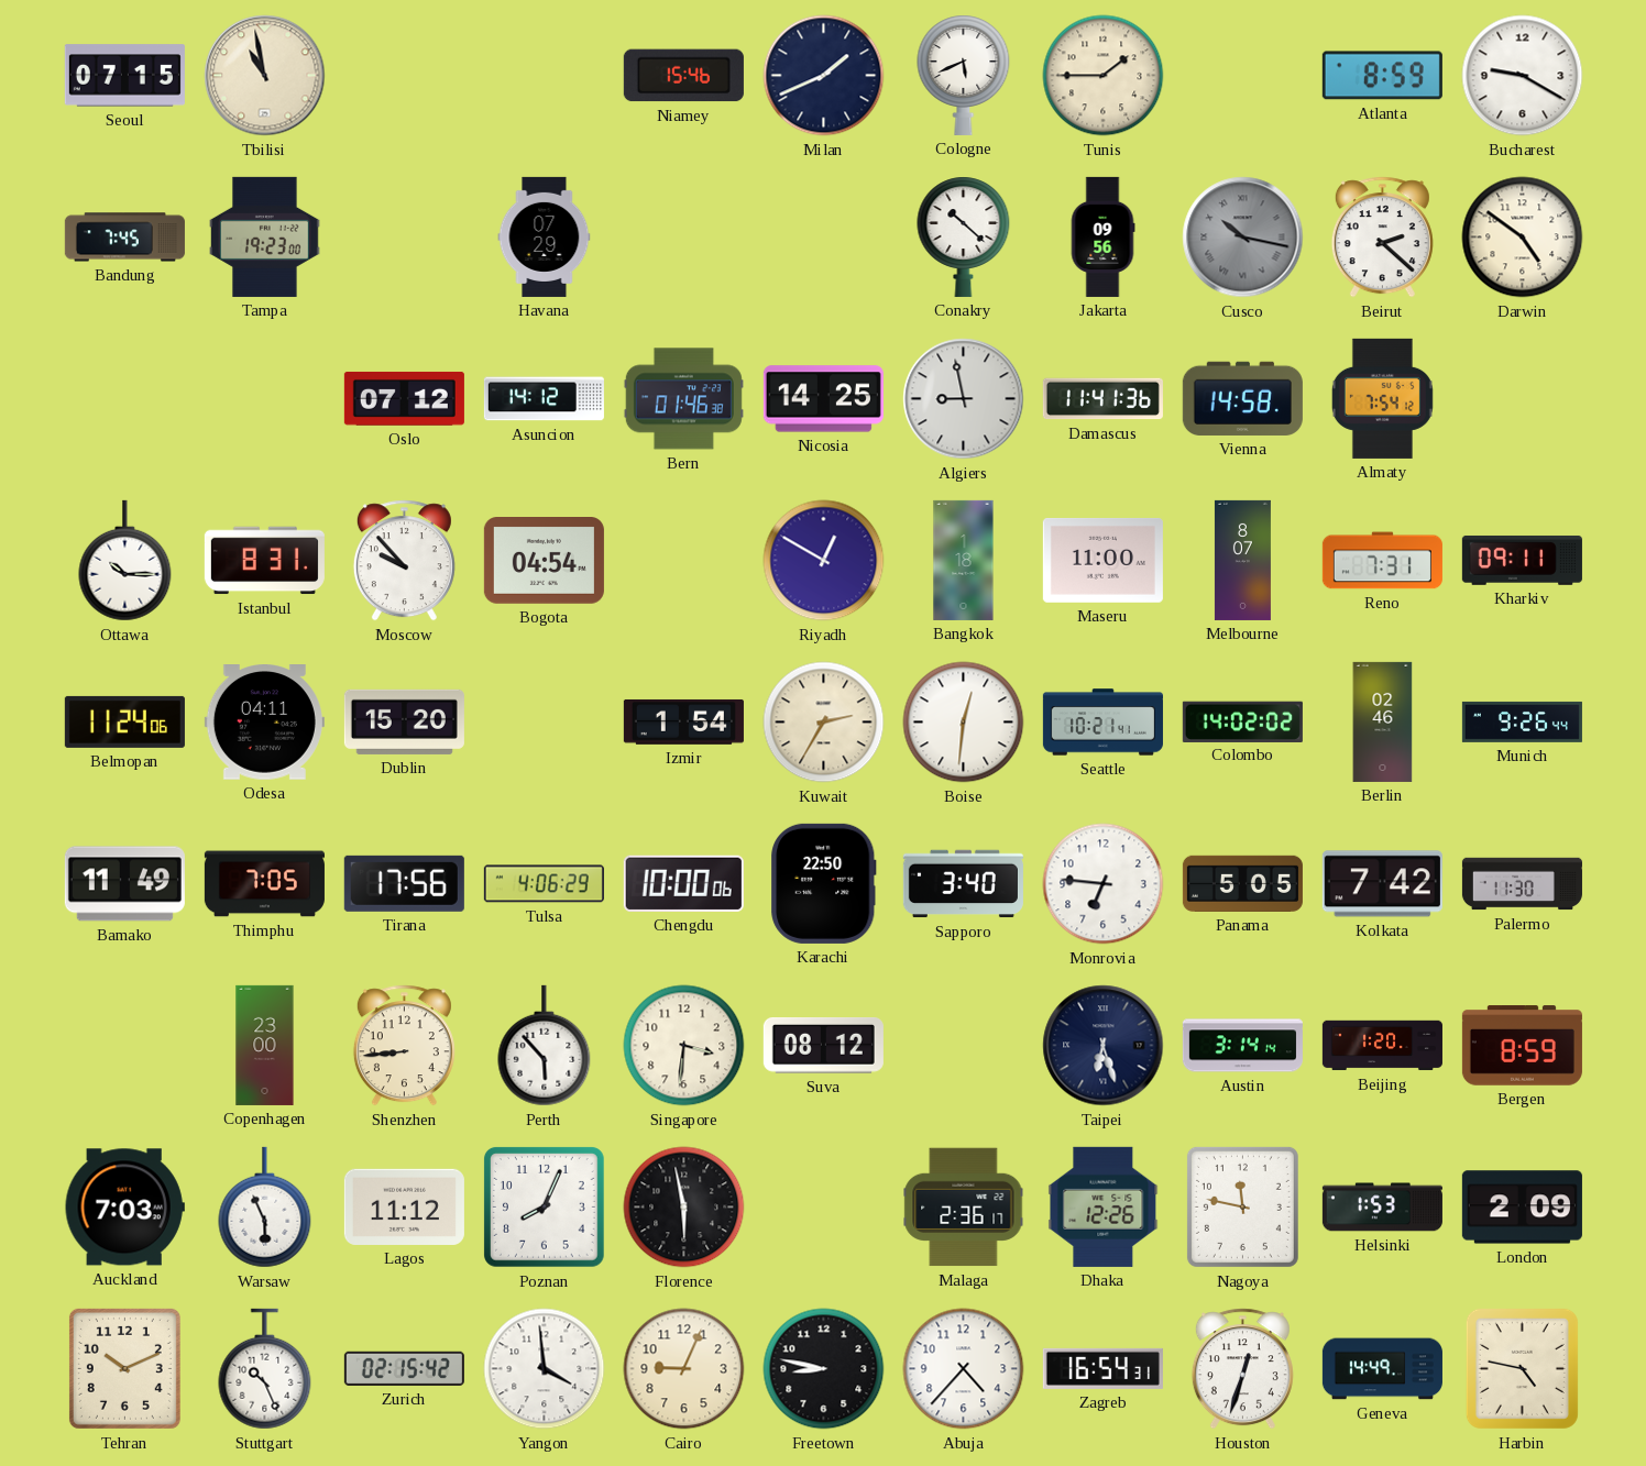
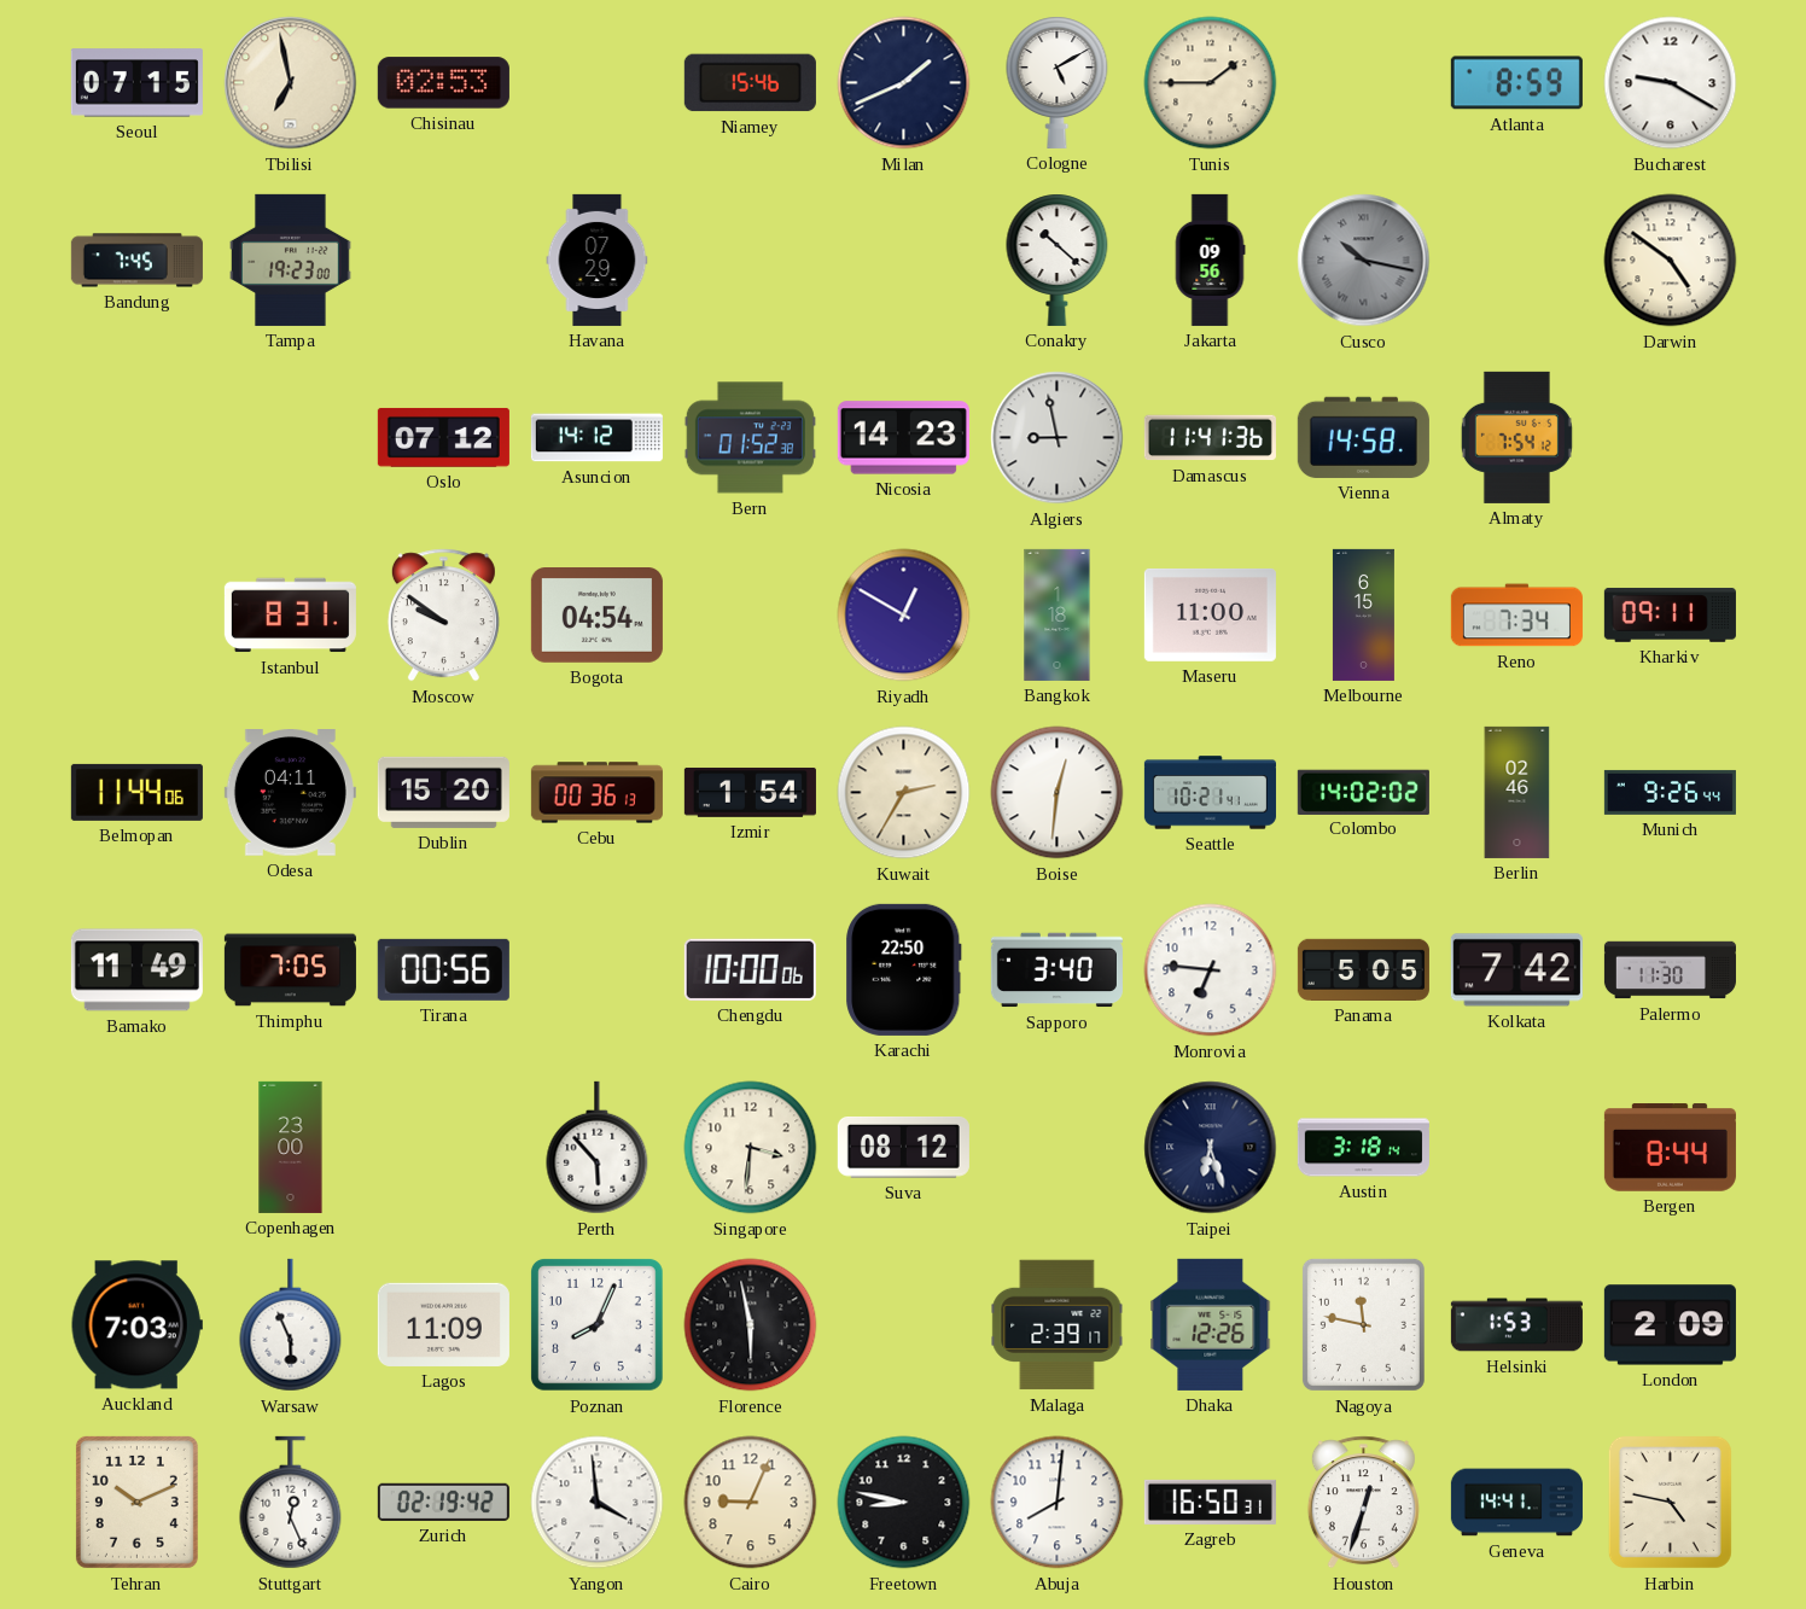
Tbilisi: 10:58 -> 6:58
Chisinau: none -> 02:53
Cologne: 5:41 -> 5:10
Beirut: 2:22 -> none
Bern: 01:46 -> 01:52
Nicosia: 14:25 -> 14:23
Ottawa: 10:15 -> none
Moscow: 9:53 -> 9:51
Melbourne: 8:07 -> 6:15
Reno: 7:31 -> 7:34
Belmopan: 11:24 -> 11:44
Cebu: none -> 00:36
Tirana: 17:56 -> 00:56
Tulsa: 4:06 -> none
Shenzhen: 8:44 -> none
Austin: 3:14 -> 3:18
Beijing: 1:20 -> none
Bergen: 8:59 -> 8:44
Lagos: 11:12 -> 11:09
Malaga: 2:36 -> 2:39
Stuttgart: 10:26 -> 12:26
Zurich: 02:15 -> 02:19
Abuja: 4:37 -> 8:01
Zagreb: 16:54 -> 16:50
Geneva: 14:49 -> 14:41
